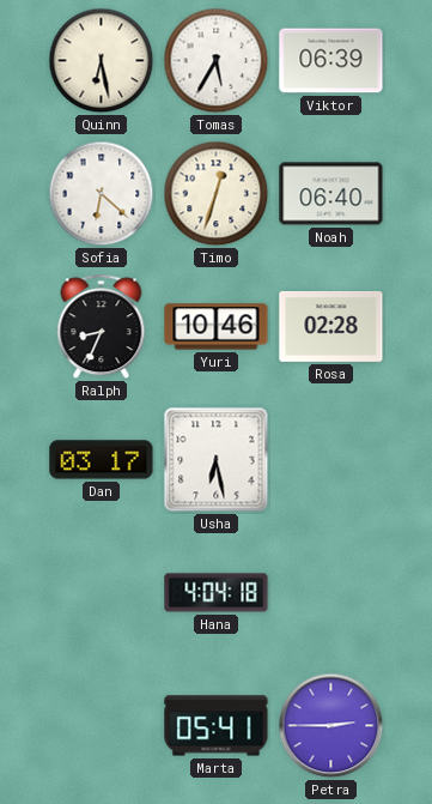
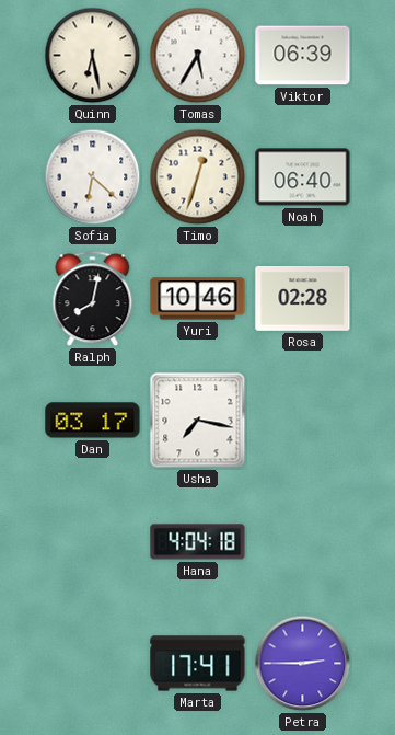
Ralph: 8:34 -> 8:02
Usha: 6:28 -> 7:17
Marta: 05:41 -> 17:41
